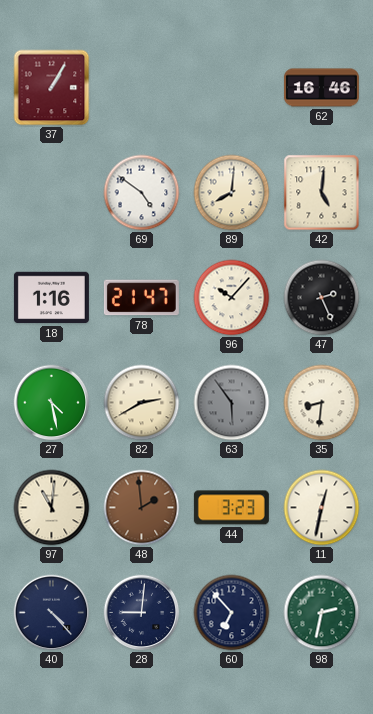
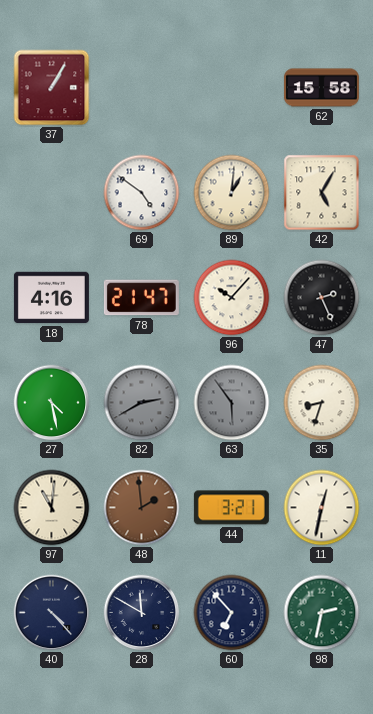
62: 16:46 -> 15:58
89: 8:01 -> 1:01
42: 5:01 -> 5:05
18: 1:16 -> 4:16
82 dial: cream -> grey
35: 8:31 -> 8:33
44: 3:23 -> 3:21
28: 9:01 -> 11:50
